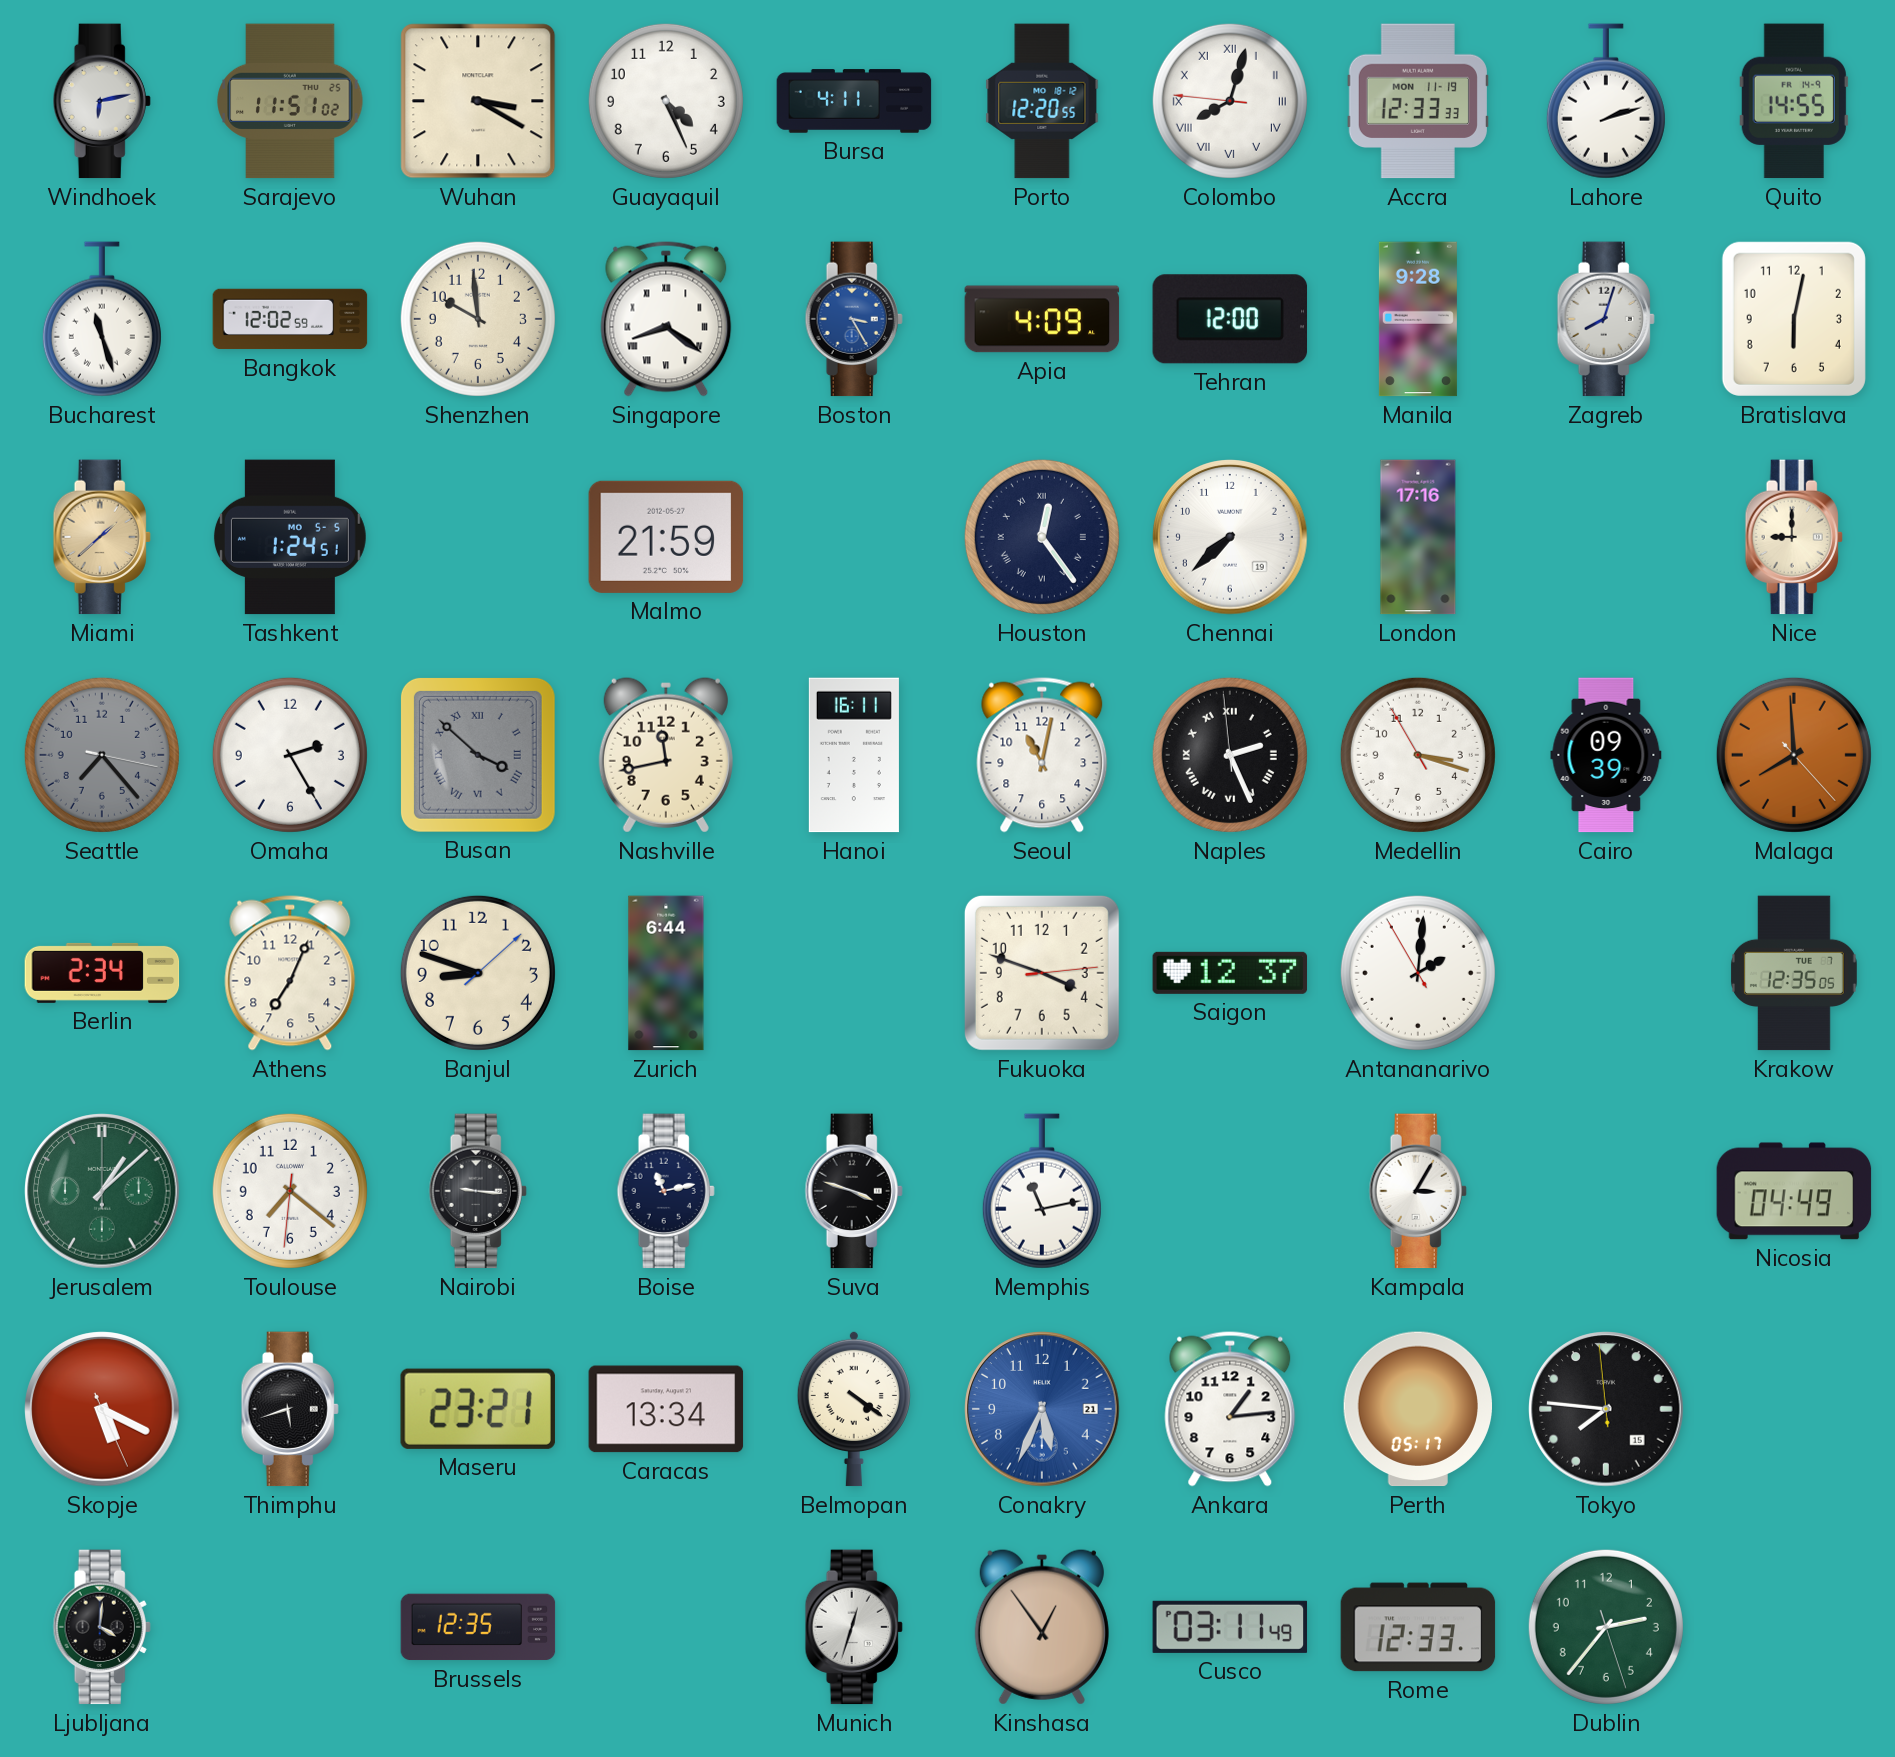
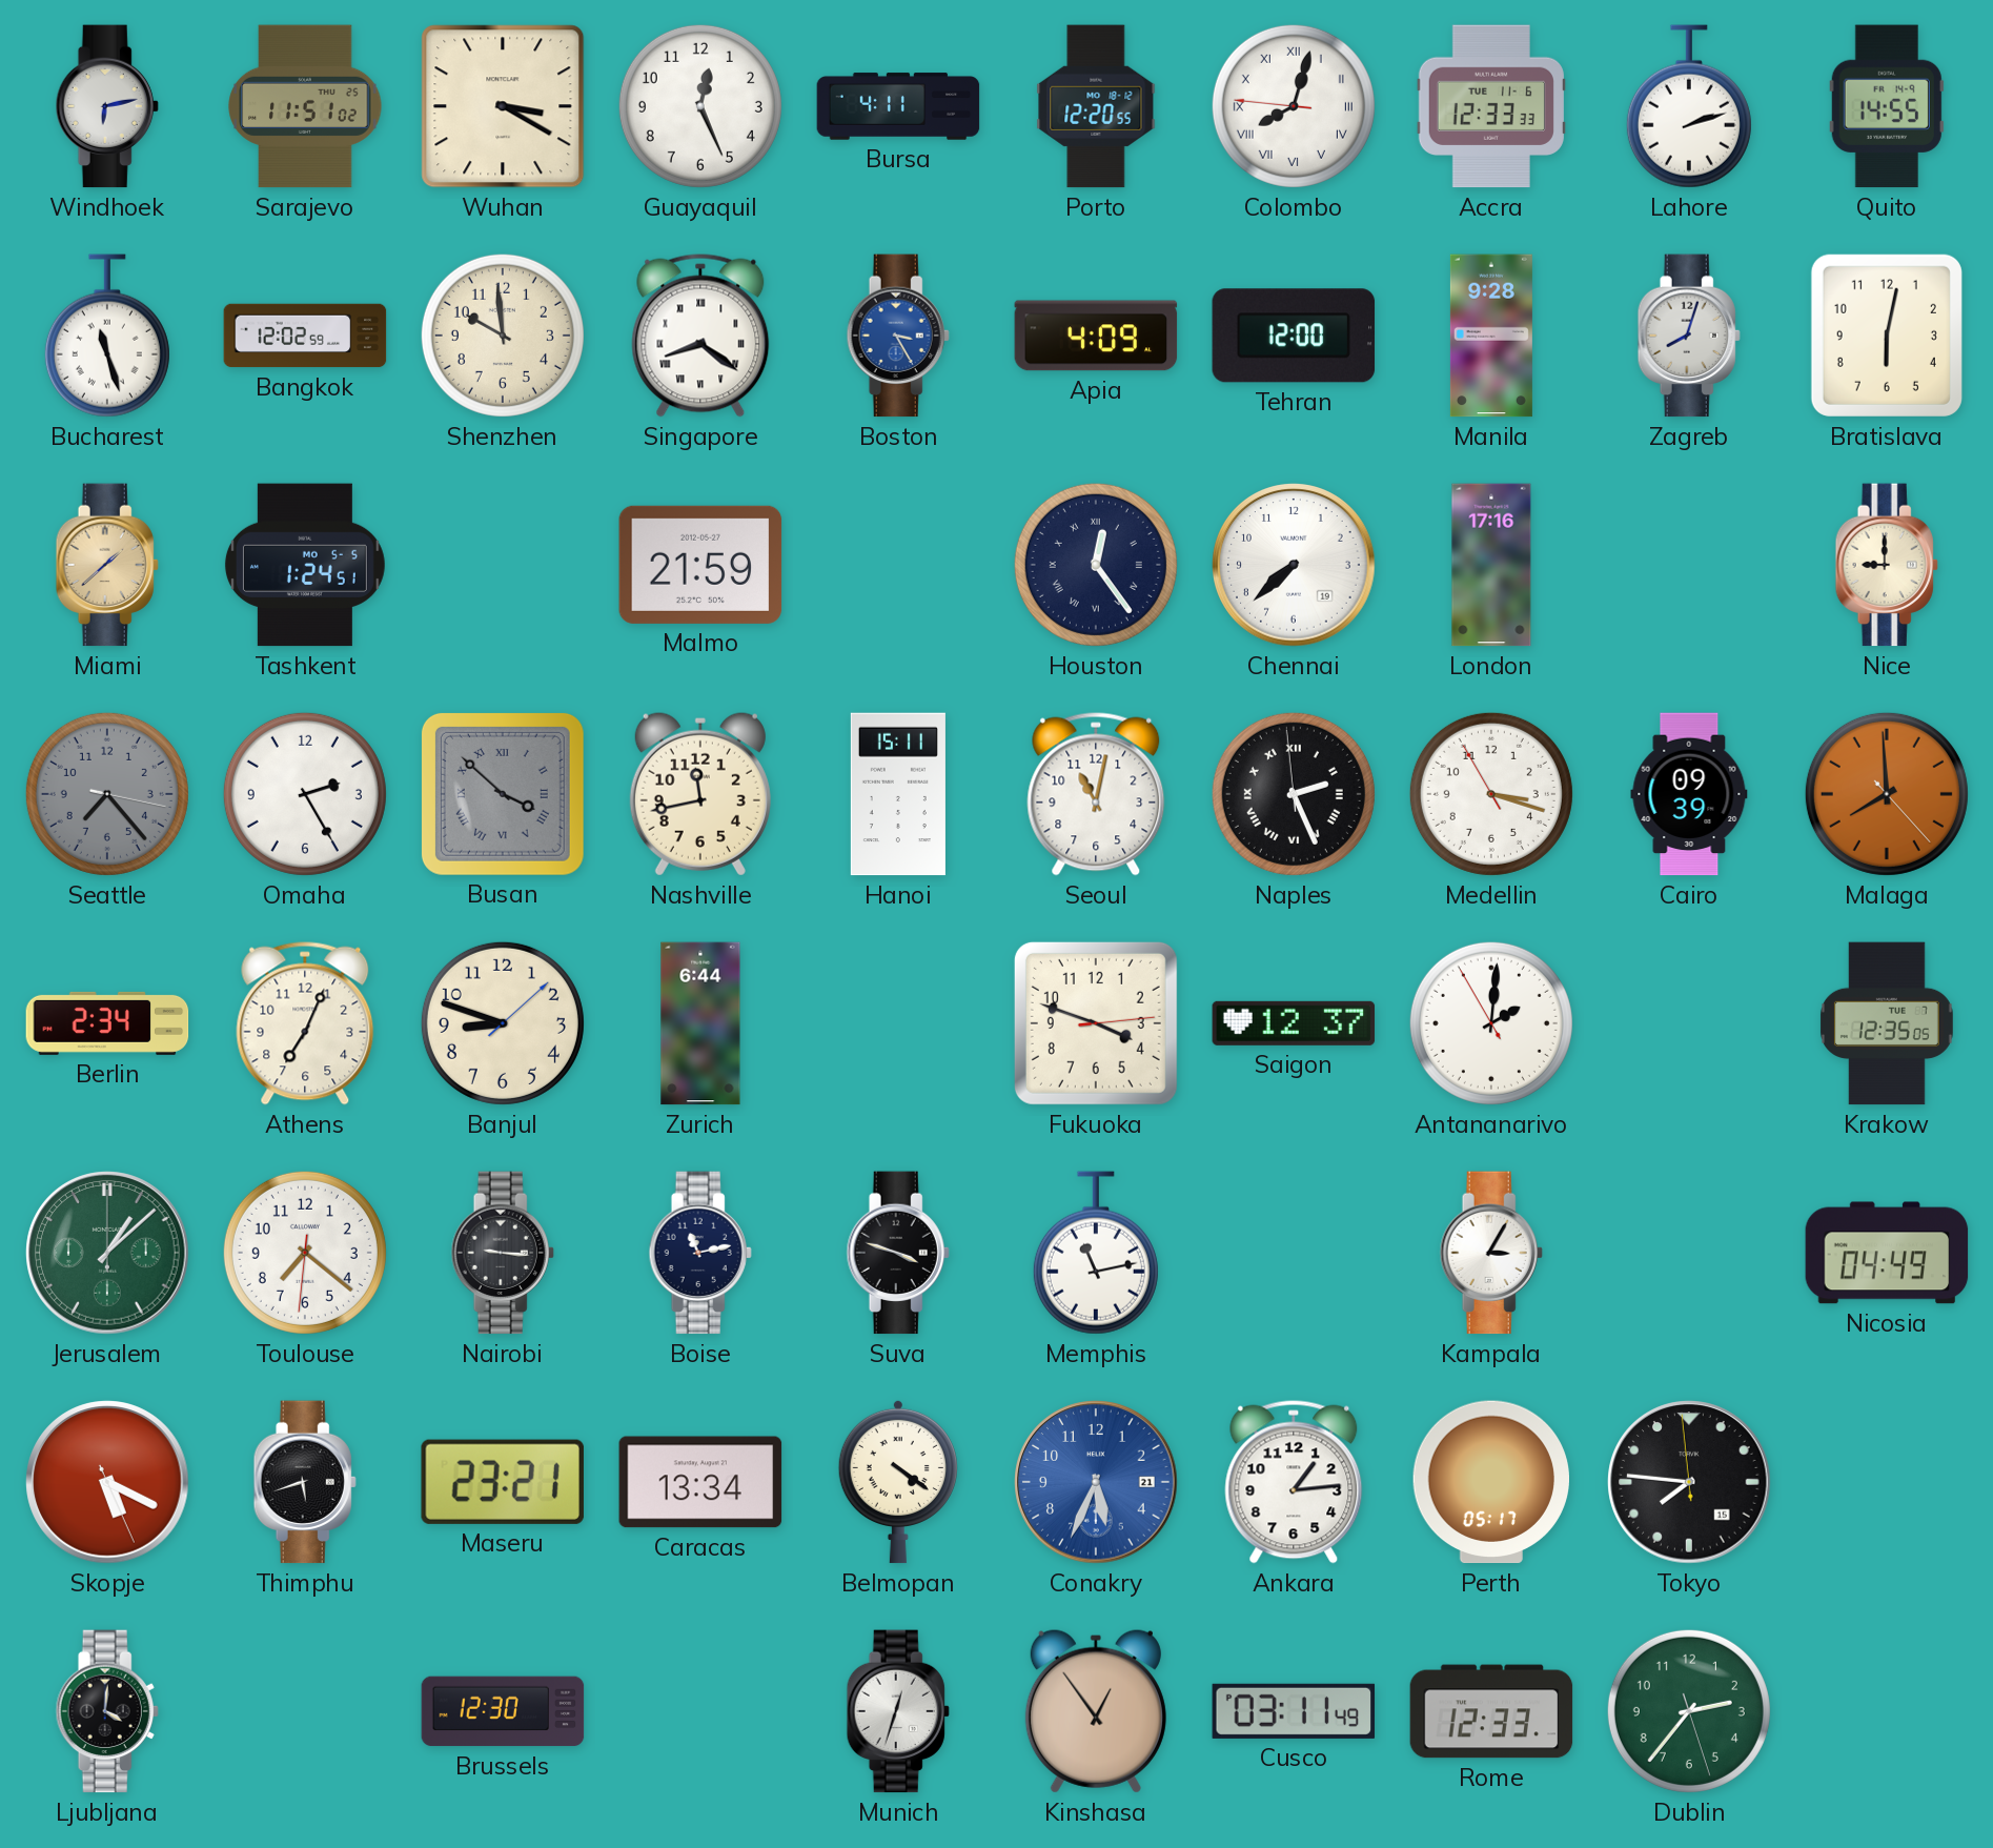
Guayaquil: 4:26 -> 12:26
Accra date: MON 11-19 -> TUE 11-6
Hanoi: 16:11 -> 15:11
Brussels: 12:35 -> 12:30
